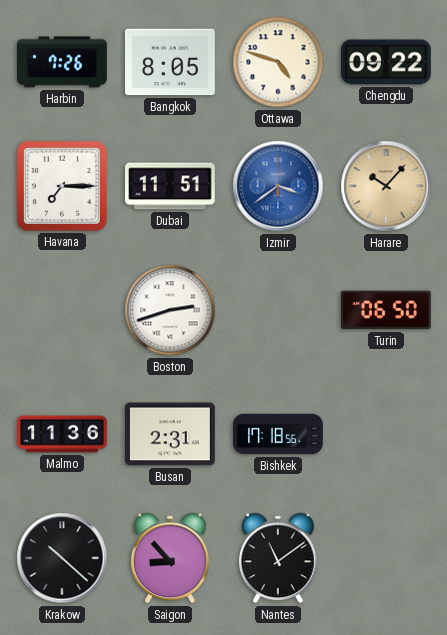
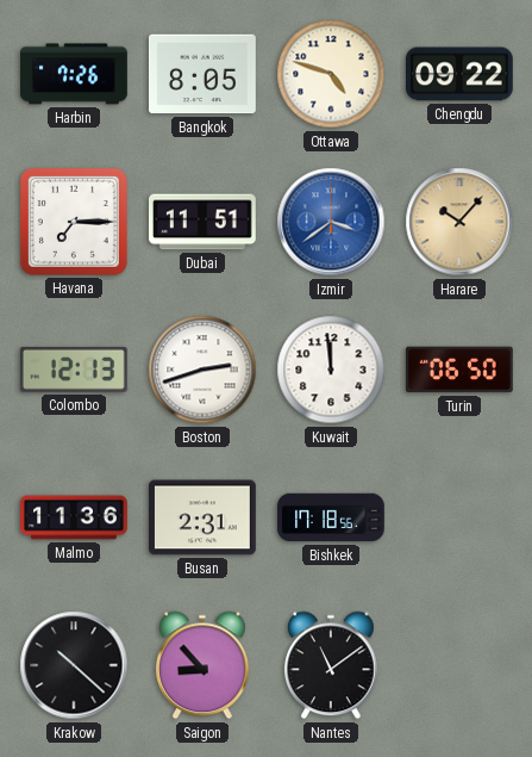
Colombo: none -> 12:13
Kuwait: none -> 11:59
